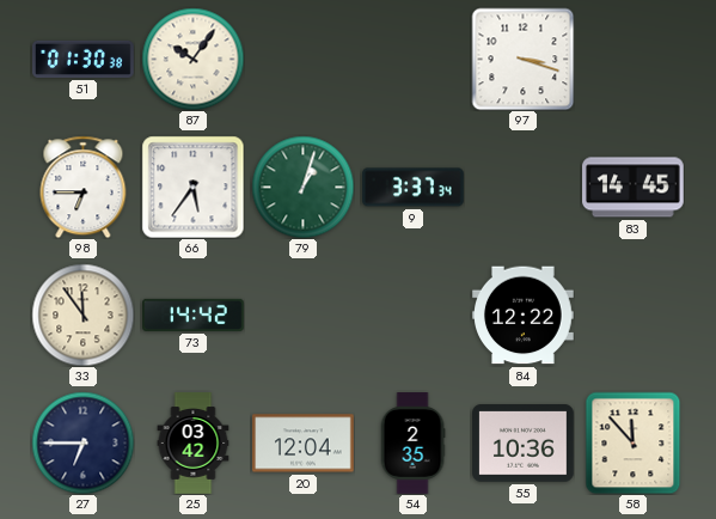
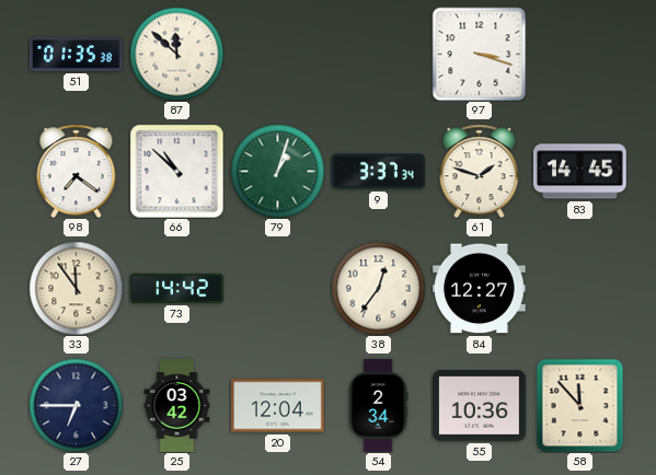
51: 01:30 -> 01:35
87: 10:06 -> 11:52
98: 6:45 -> 7:21
66: 5:36 -> 10:52
61: none -> 1:48
38: none -> 12:36
84: 12:22 -> 12:27
54: 2:35 -> 2:34
